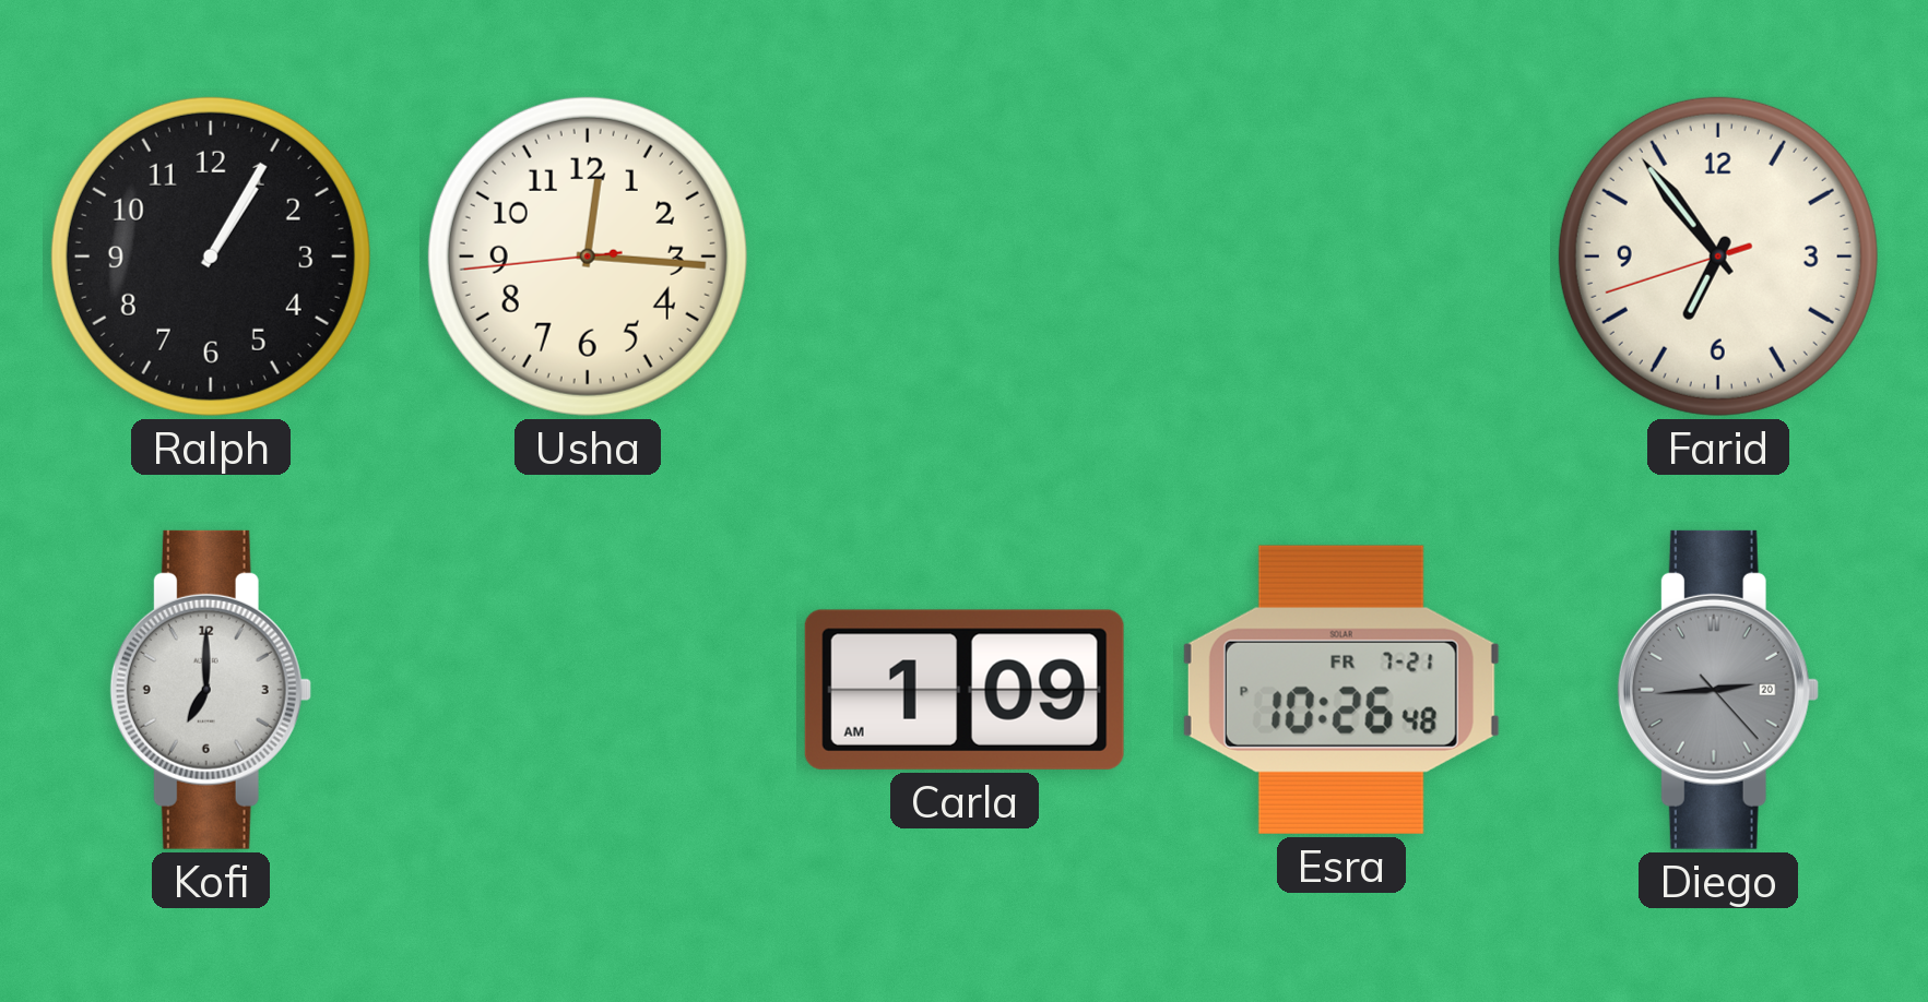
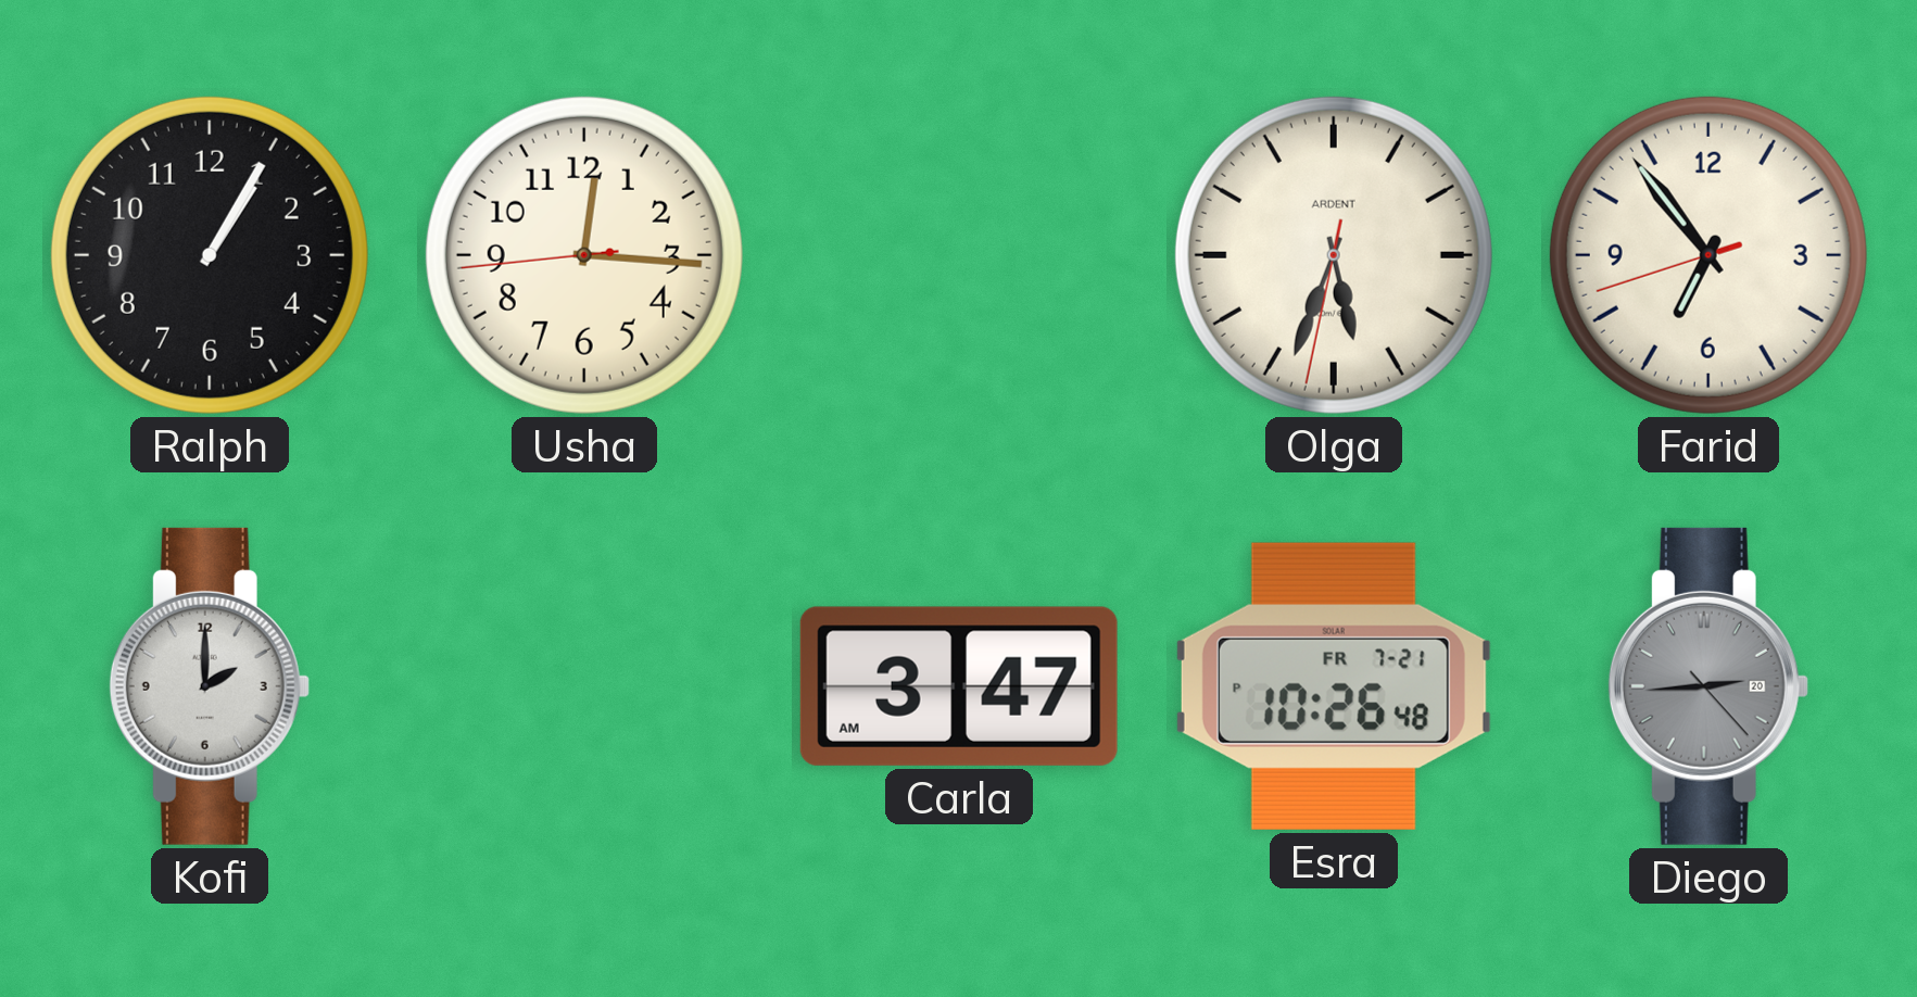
Olga: none -> 5:33
Kofi: 7:00 -> 2:00
Carla: 1:09 -> 3:47
